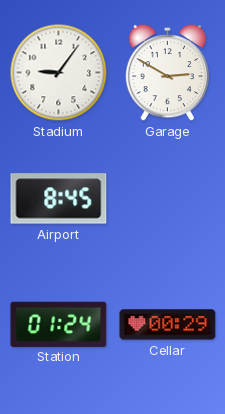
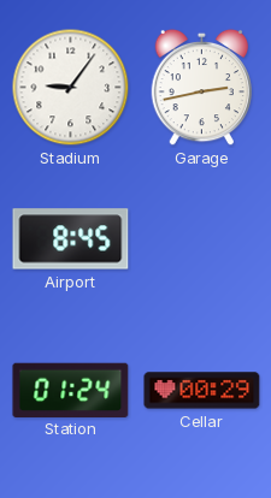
Garage: 2:50 -> 2:43
